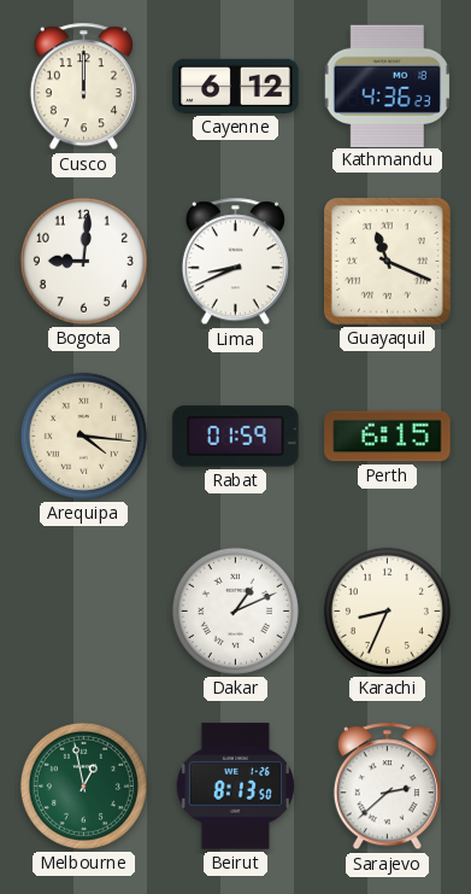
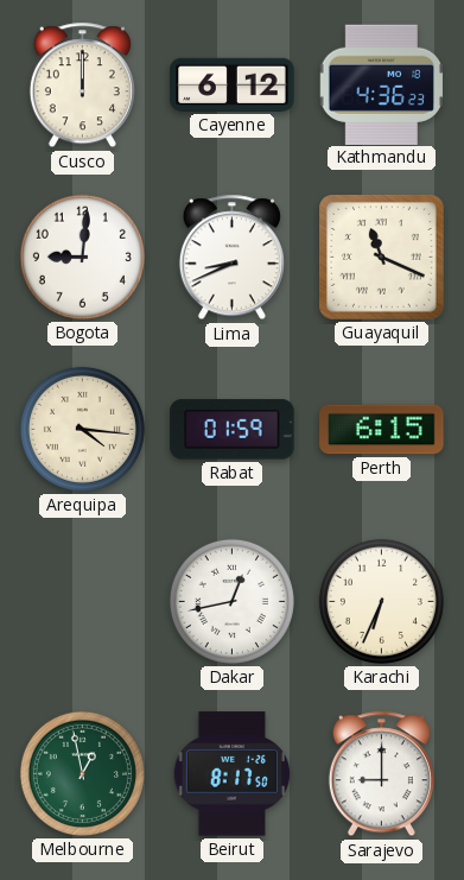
Dakar: 1:11 -> 12:43
Karachi: 8:34 -> 6:34
Beirut: 8:13 -> 8:17
Sarajevo: 2:38 -> 9:00
